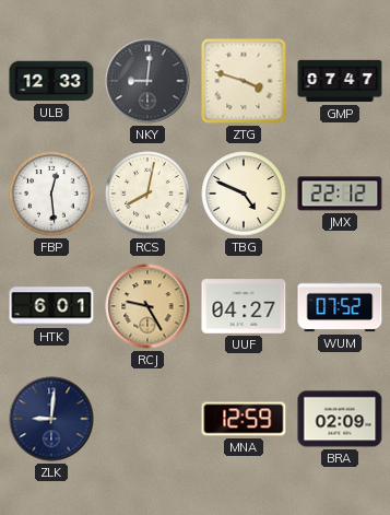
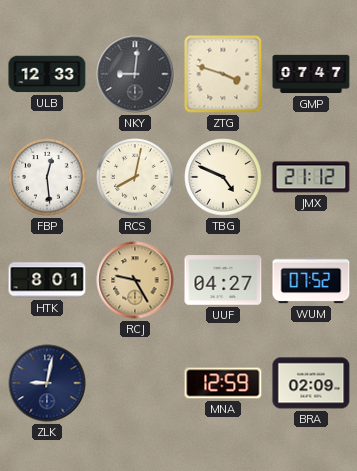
JMX: 22:12 -> 21:12
HTK: 6:01 -> 8:01
ZLK: 9:01 -> 9:02
